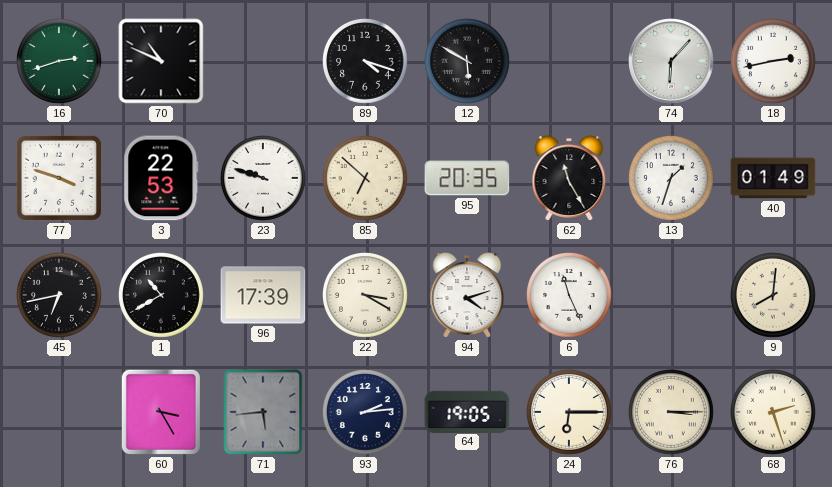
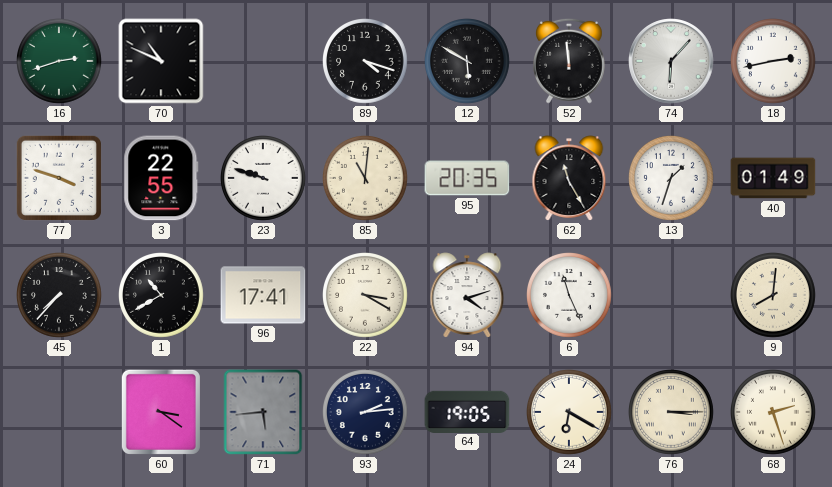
52: none -> 11:59
3: 22:53 -> 22:55
85: 6:52 -> 11:01
45: 6:43 -> 7:37
96: 17:39 -> 17:41
60: 3:25 -> 3:21
24: 6:15 -> 6:20
